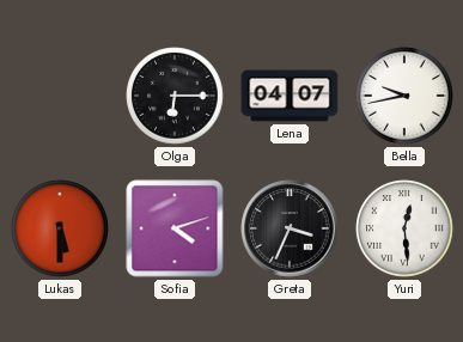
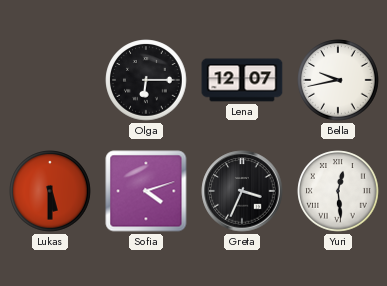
Lena: 04:07 -> 12:07
